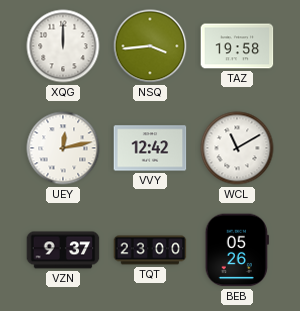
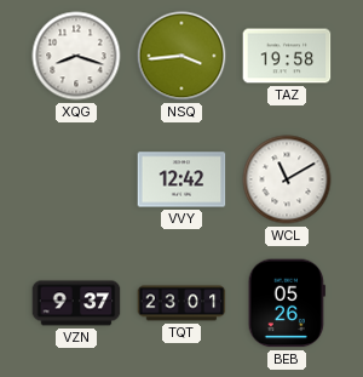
XQG: 12:00 -> 8:18
UEY: 12:13 -> none
TQT: 23:00 -> 23:01
